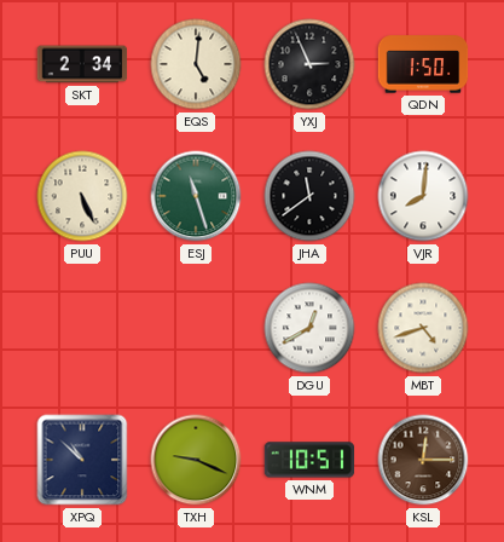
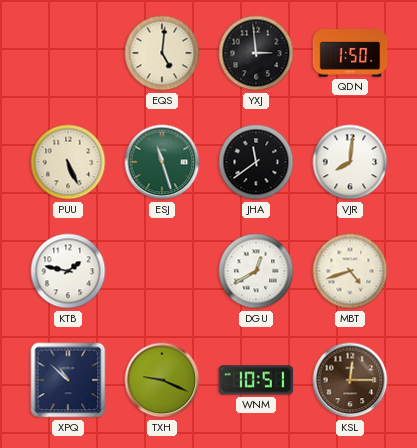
SKT: 2:34 -> none
YXJ: 2:56 -> 2:59
KTB: none -> 1:47
